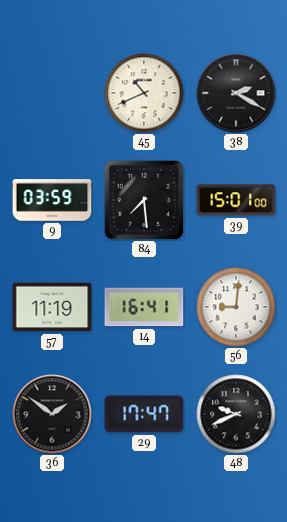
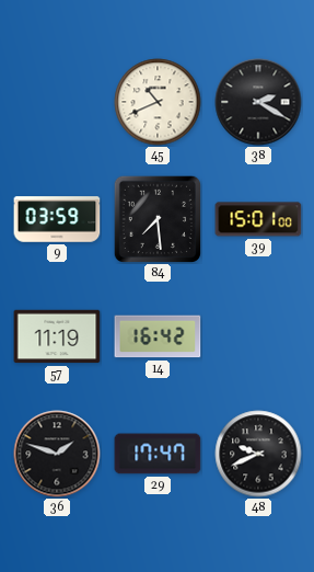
14: 16:41 -> 16:42
56: 9:01 -> none
36: 1:51 -> 1:48
